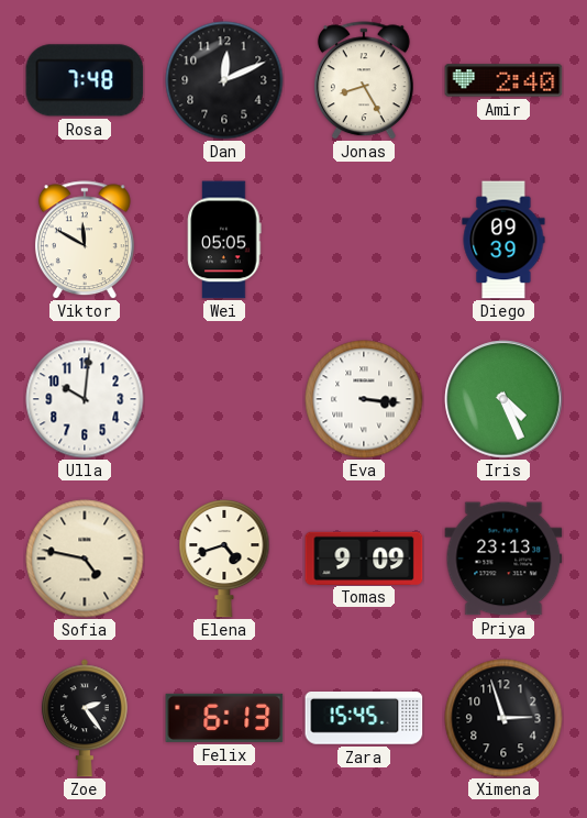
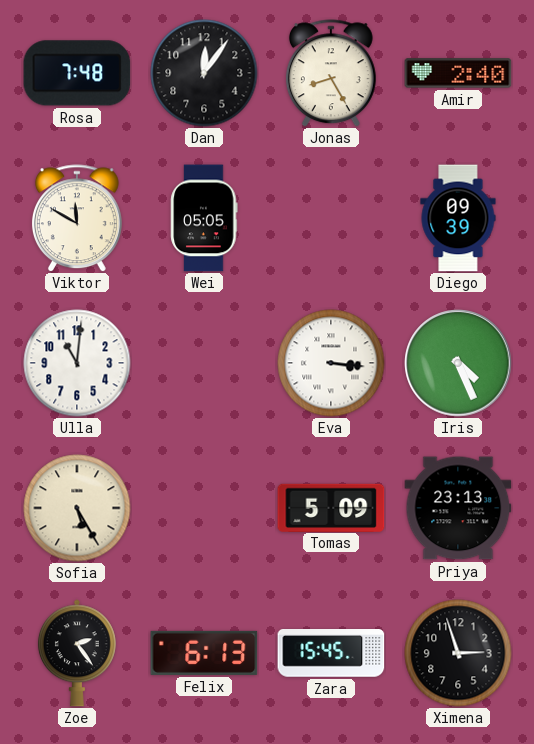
Dan: 12:11 -> 12:06
Ulla: 10:01 -> 11:01
Sofia: 4:47 -> 5:25
Elena: 4:42 -> none
Tomas: 9:09 -> 5:09
